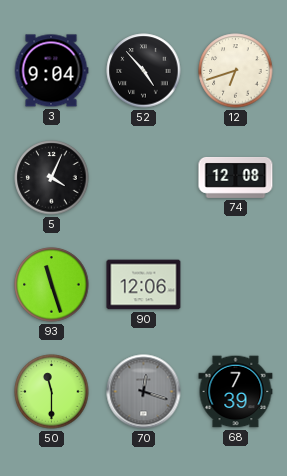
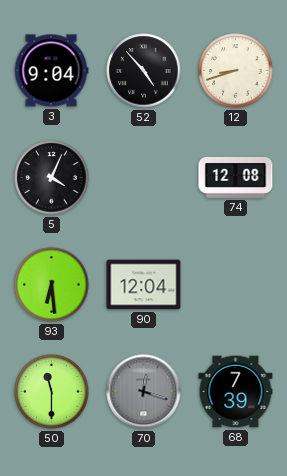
12: 6:42 -> 8:42
93: 11:27 -> 6:29
90: 12:06 -> 12:04
